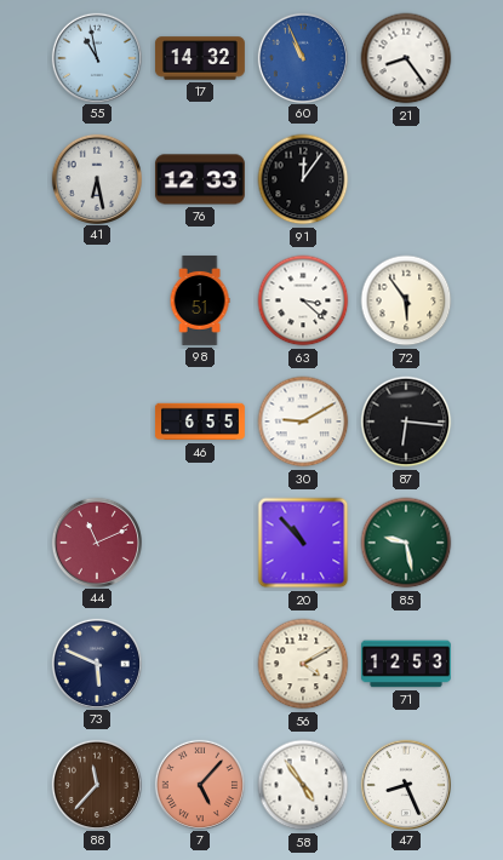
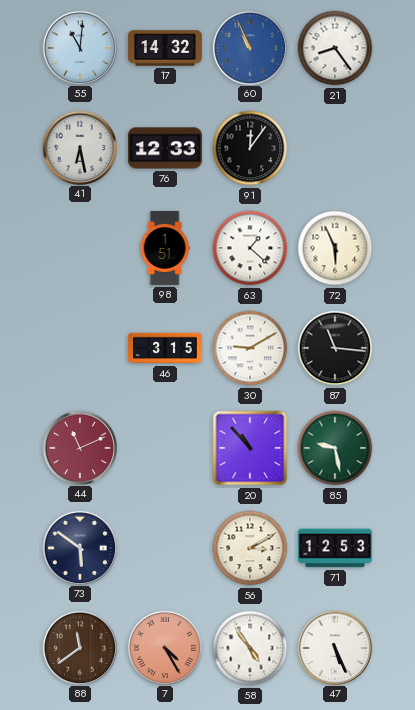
55: 10:58 -> 11:01
63: 3:22 -> 1:22
72: 5:54 -> 5:56
46: 6:55 -> 3:15
87: 6:16 -> 11:16
73: 5:49 -> 5:51
56: 4:10 -> 3:10
88: 11:37 -> 11:39
7: 5:07 -> 4:25
47: 8:26 -> 5:26
